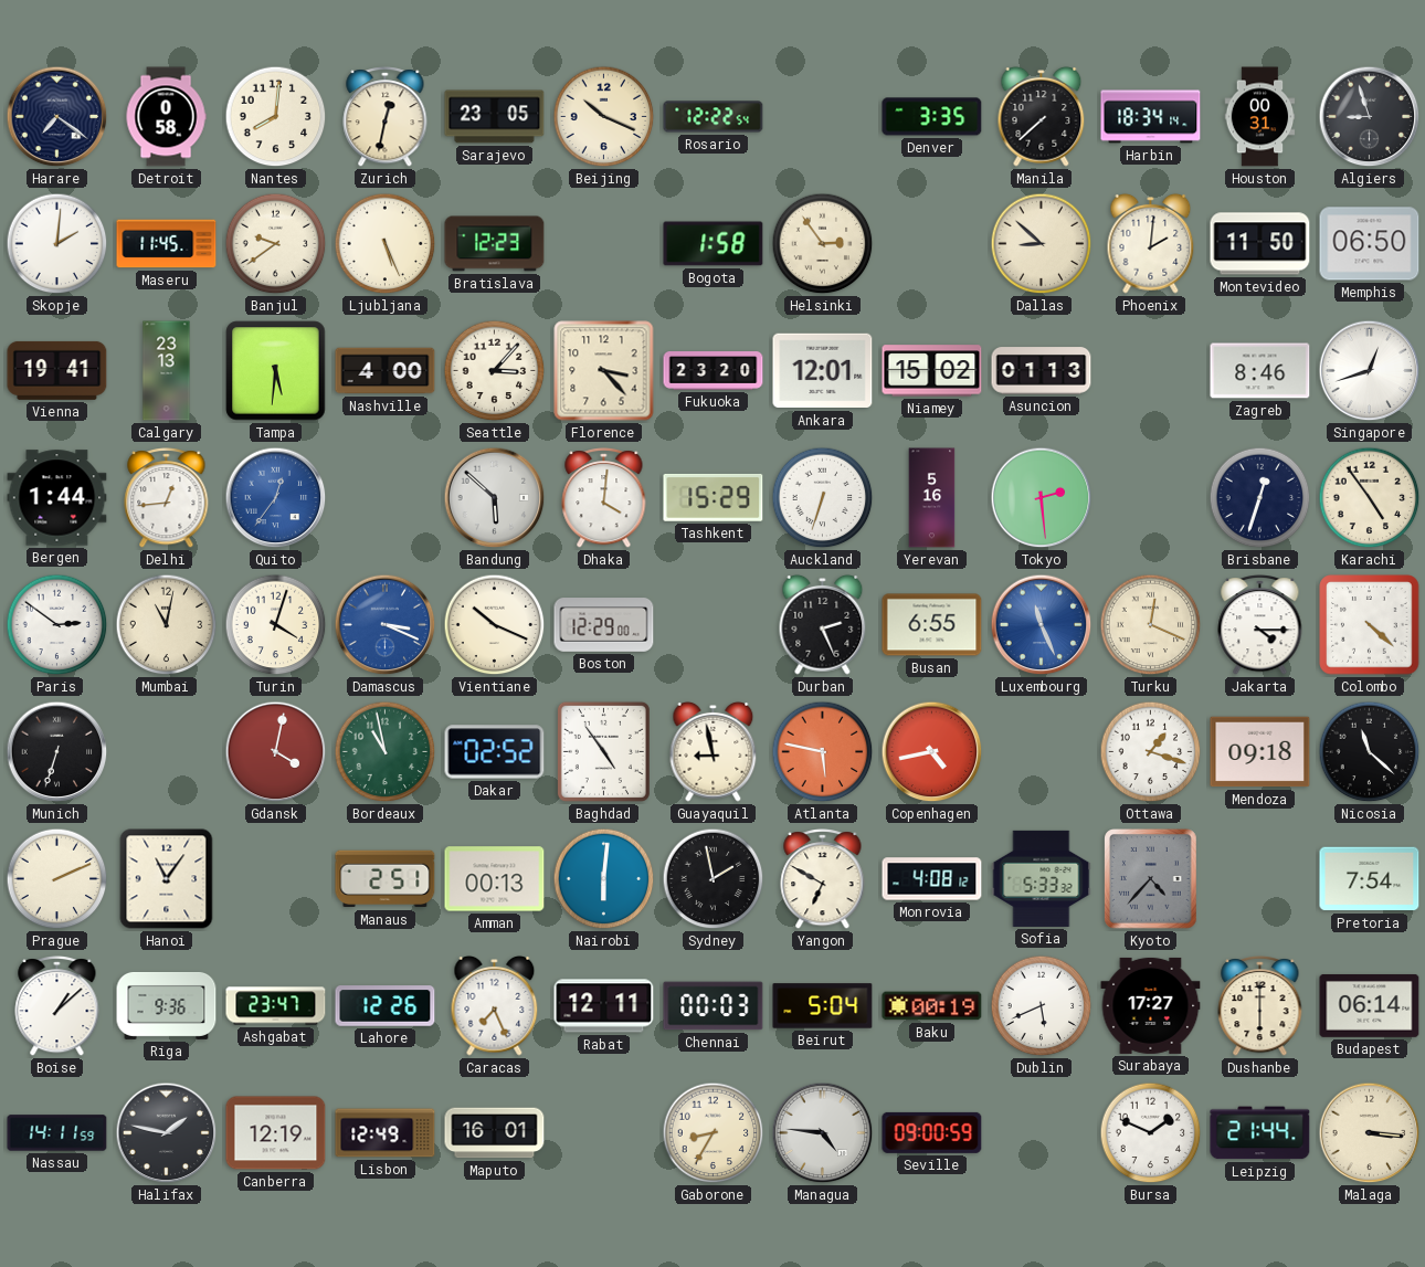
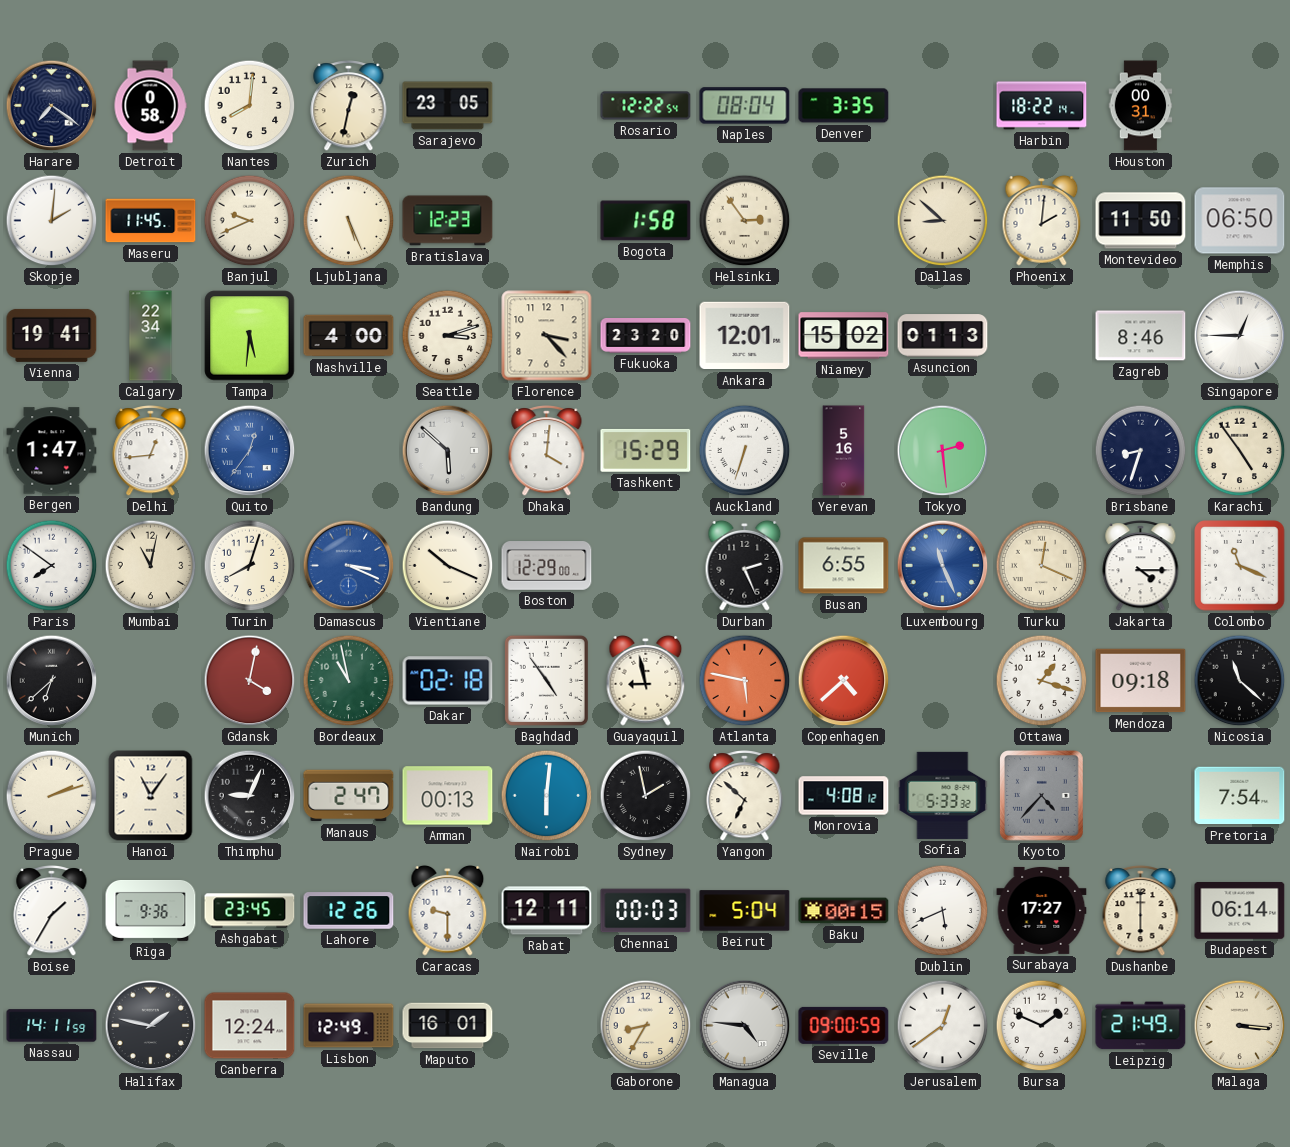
Beijing: 10:19 -> none
Naples: none -> 08:04
Manila: 7:38 -> none
Harbin: 18:34 -> 18:22
Algiers: 8:57 -> none
Banjul: 9:39 -> 9:41
Calgary: 23:13 -> 22:34
Seattle: 3:07 -> 3:12
Singapore: 12:42 -> 12:45
Bergen: 1:44 -> 1:47
Brisbane: 12:33 -> 8:33
Paris: 2:51 -> 7:51
Turin: 4:03 -> 8:03
Colombo: 4:22 -> 11:19
Munich: 6:33 -> 6:38
Dakar: 02:52 -> 02:18
Copenhagen: 4:43 -> 4:38
Prague: 2:11 -> 2:12
Thimphu: none -> 9:04
Manaus: 2:51 -> 2:47
Yangon: 6:50 -> 6:52
Boise: 1:08 -> 1:35
Ashgabat: 23:47 -> 23:45
Caracas: 7:26 -> 9:30
Baku: 00:19 -> 00:15
Canberra: 12:19 -> 12:24
Jerusalem: none -> 12:39
Leipzig: 21:44 -> 21:49
